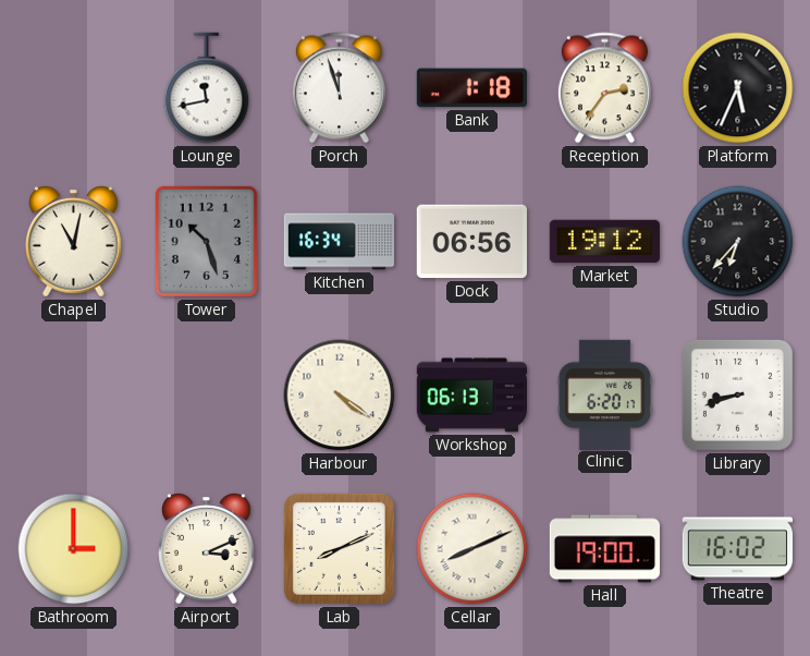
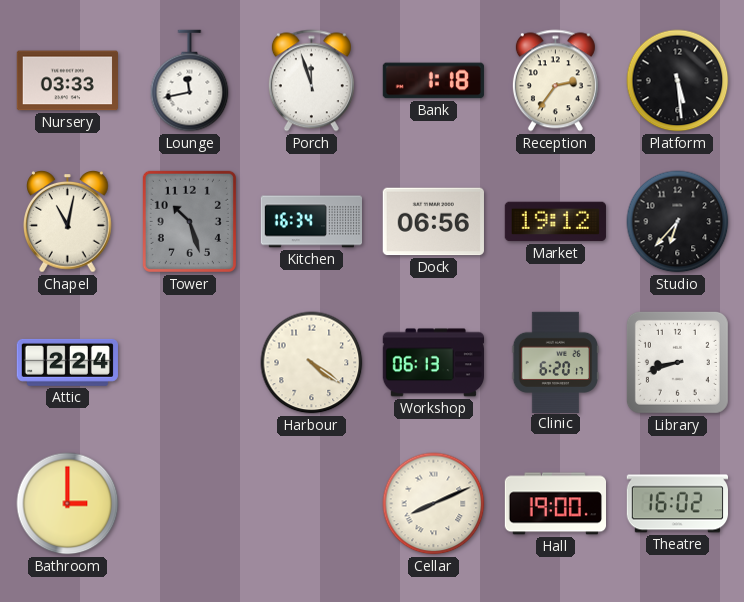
Nursery: none -> 03:33
Platform: 5:34 -> 5:29
Attic: none -> 2:24
Airport: 3:11 -> none
Lab: 8:11 -> none
